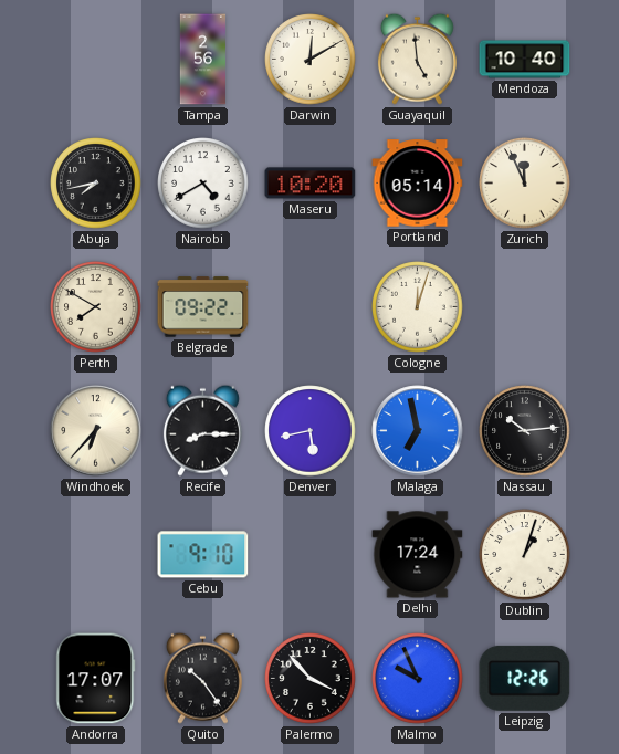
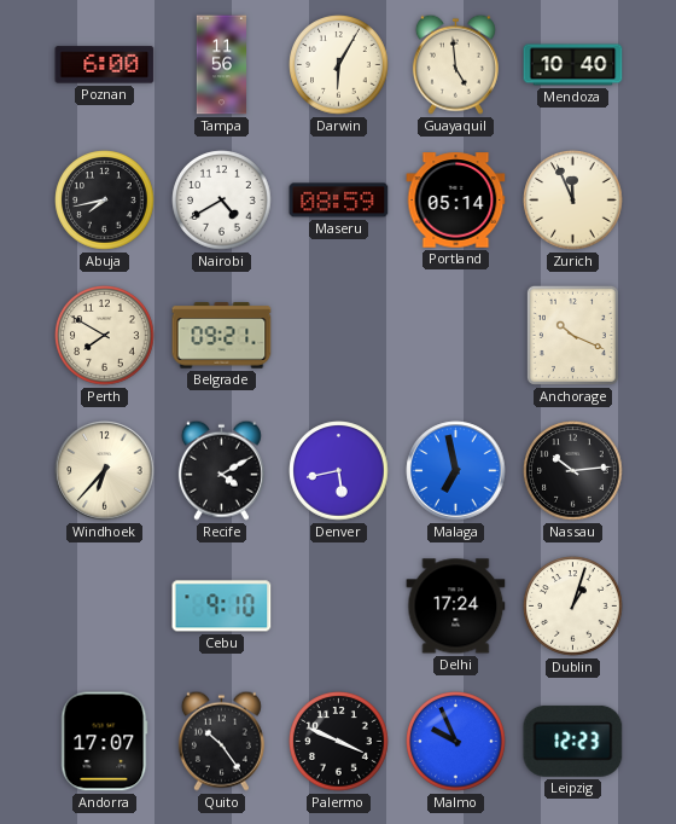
Poznan: none -> 6:00
Tampa: 2:56 -> 11:56
Darwin: 12:10 -> 6:05
Maseru: 10:20 -> 08:59
Belgrade: 09:22 -> 09:21
Cologne: 12:03 -> none
Anchorage: none -> 10:19
Recife: 8:15 -> 4:10
Palermo: 3:53 -> 3:49
Leipzig: 12:26 -> 12:23
